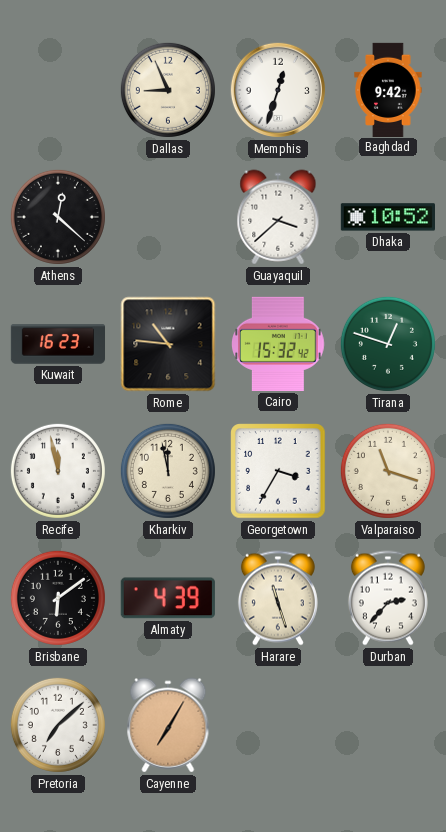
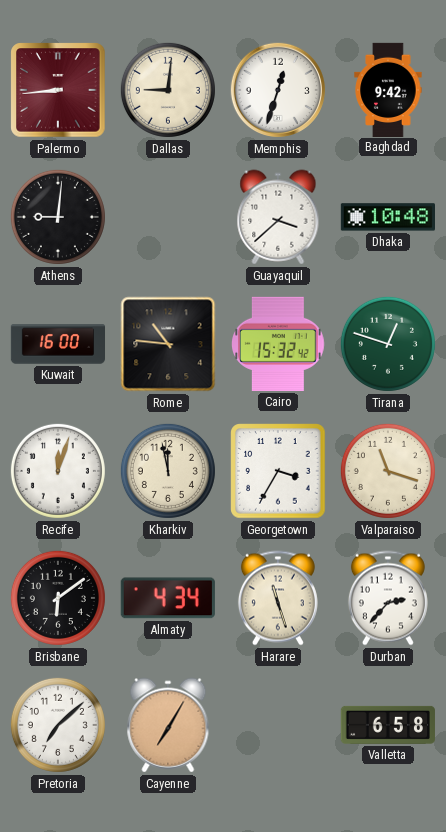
Palermo: none -> 8:44
Dallas: 8:56 -> 9:01
Athens: 12:22 -> 9:01
Dhaka: 10:52 -> 10:48
Kuwait: 16:23 -> 16:00
Recife: 11:58 -> 12:03
Almaty: 4:39 -> 4:34
Valletta: none -> 6:58
